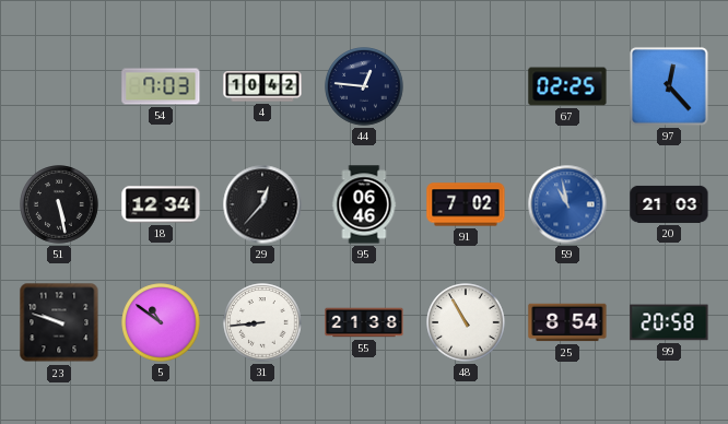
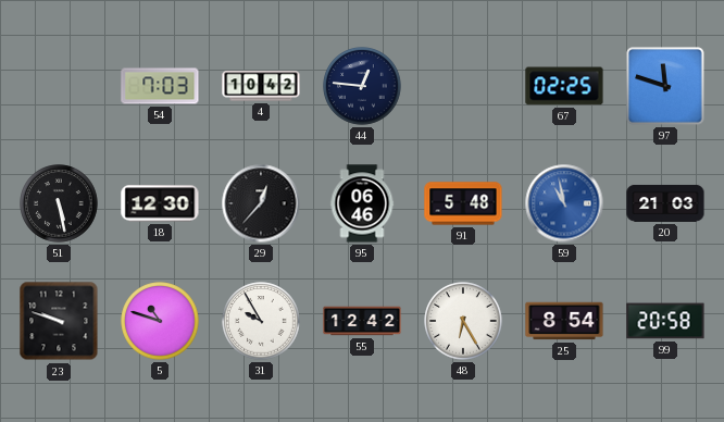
97: 12:23 -> 11:48
18: 12:34 -> 12:30
91: 7:02 -> 5:48
5: 10:51 -> 10:48
31: 8:44 -> 9:55
55: 21:38 -> 12:42
48: 10:55 -> 6:25
